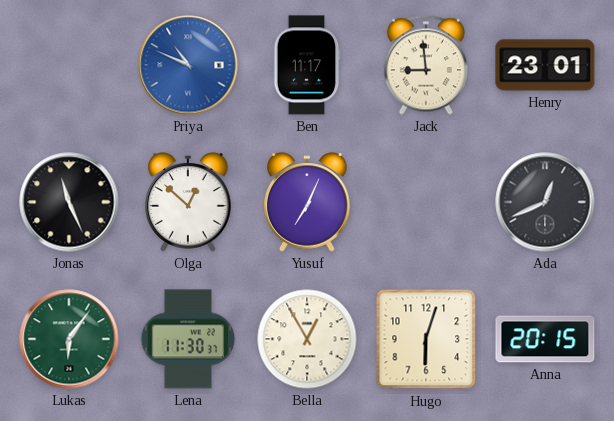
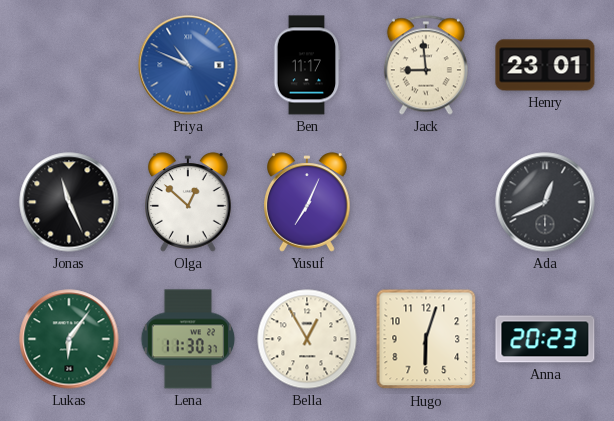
Anna: 20:15 -> 20:23
